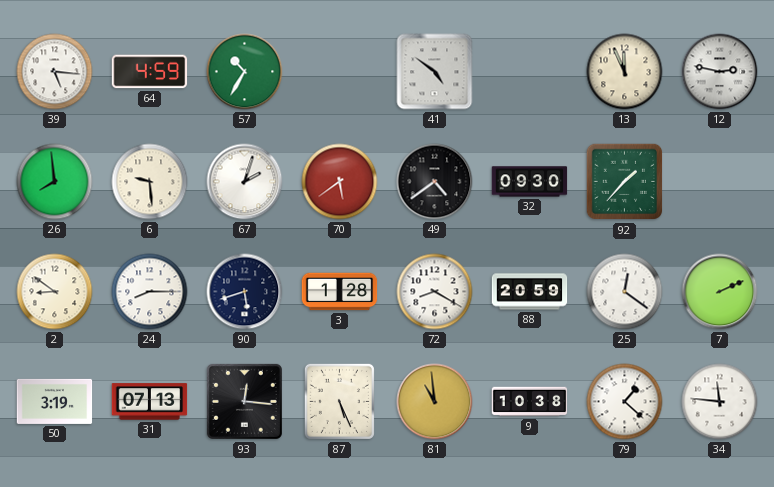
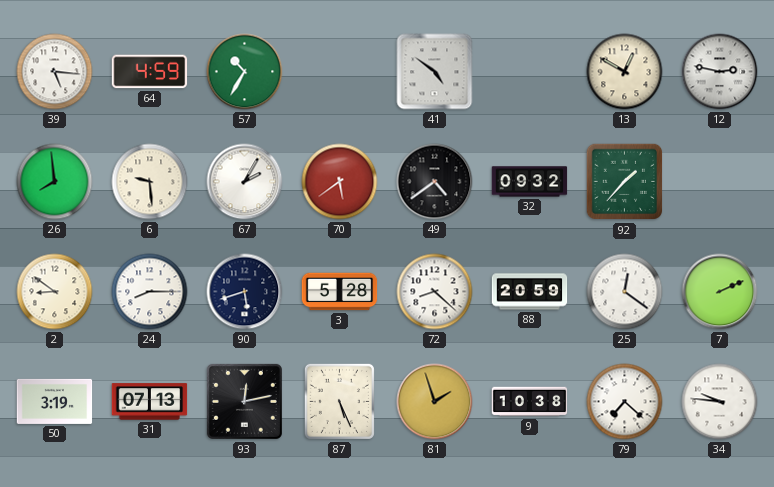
13: 11:56 -> 12:50
67: 2:03 -> 2:05
32: 09:30 -> 09:32
3: 1:28 -> 5:28
72: 8:20 -> 8:22
93: 12:16 -> 12:13
81: 10:59 -> 1:57
79: 1:22 -> 7:22
34: 11:46 -> 9:46
